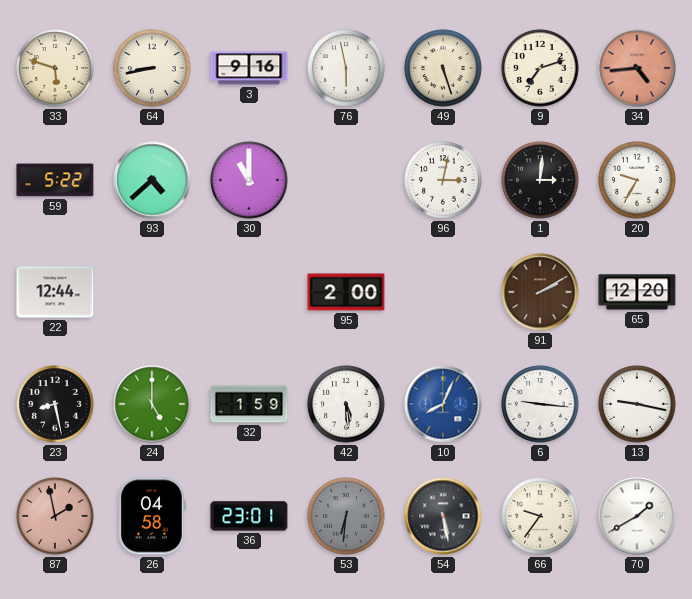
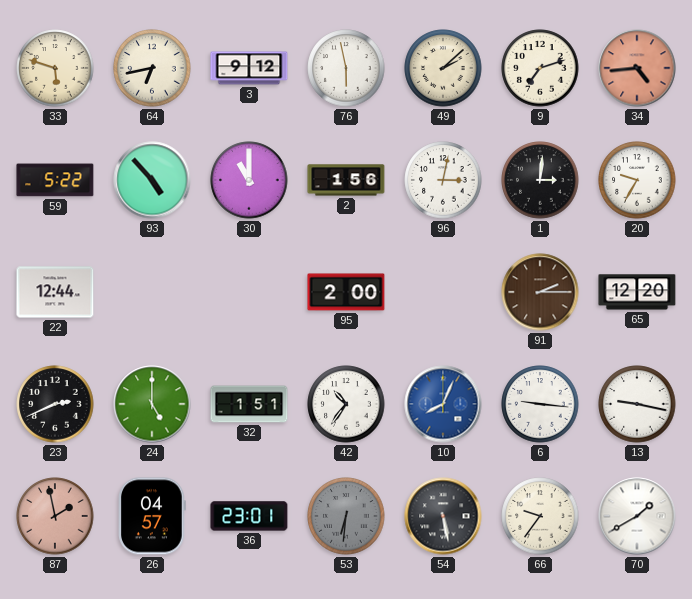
64: 8:43 -> 6:43
3: 9:16 -> 9:12
49: 5:27 -> 2:08
93: 4:38 -> 4:53
2: none -> 1:56
91: 2:10 -> 2:15
23: 8:28 -> 2:41
32: 1:59 -> 1:51
42: 5:29 -> 10:36
26: 04:58 -> 04:57
